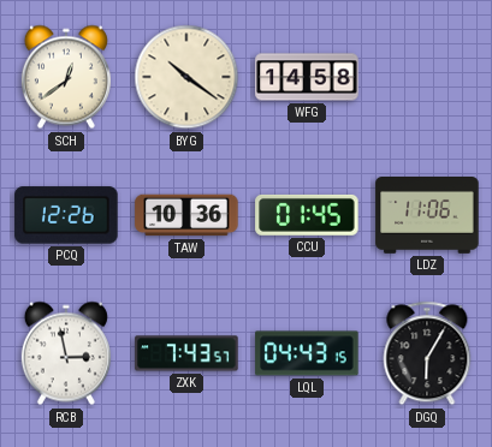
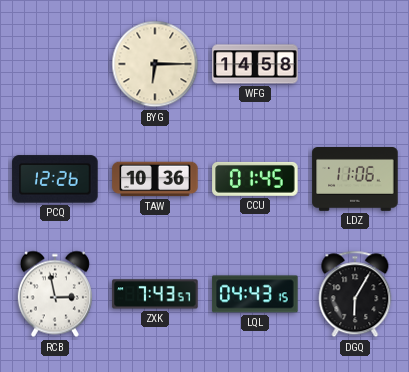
SCH: 12:39 -> none
BYG: 10:21 -> 6:15
